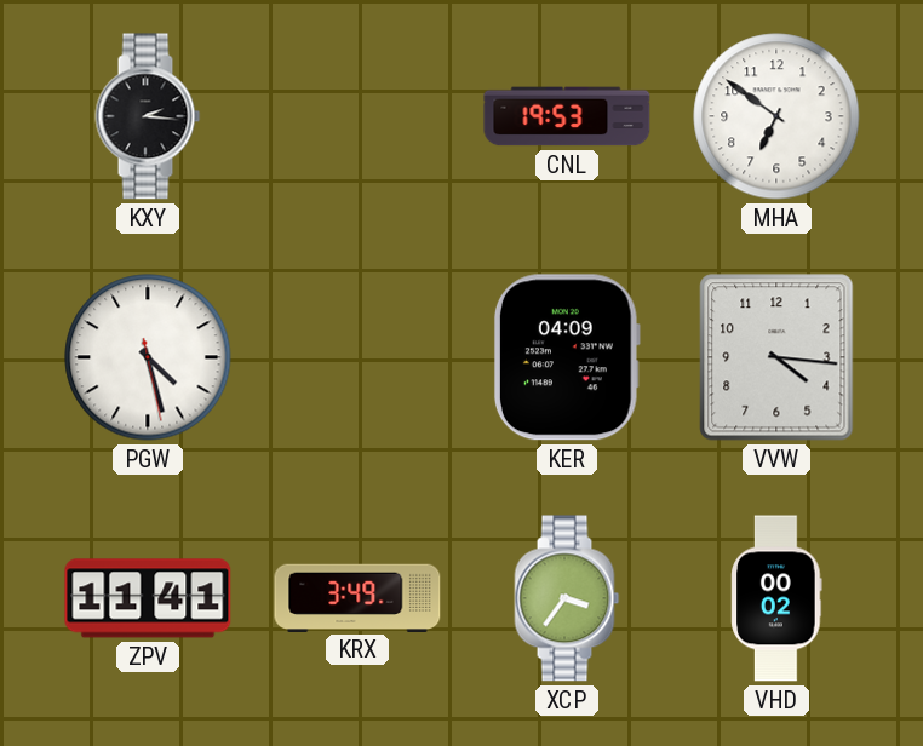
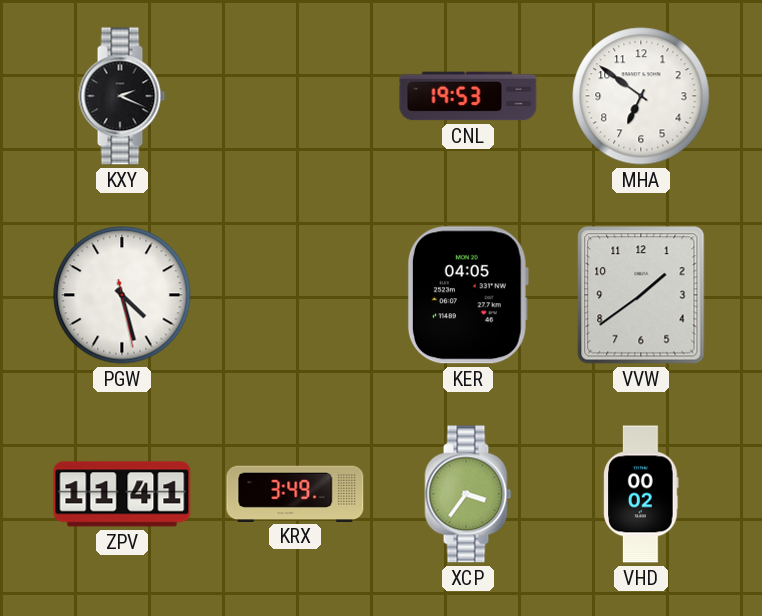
KXY: 2:16 -> 2:19
KER: 04:09 -> 04:05
VVW: 4:16 -> 1:39
